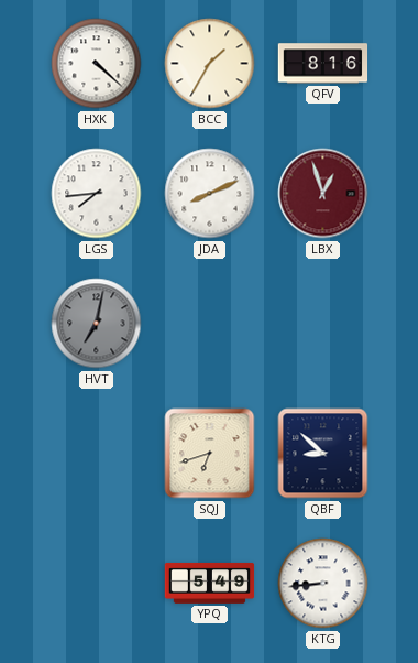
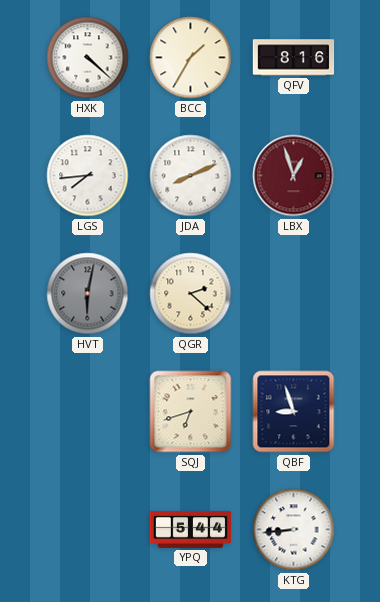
HVT: 7:02 -> 6:02
QGR: none -> 2:22
QBF: 8:52 -> 8:57
YPQ: 5:49 -> 5:44
